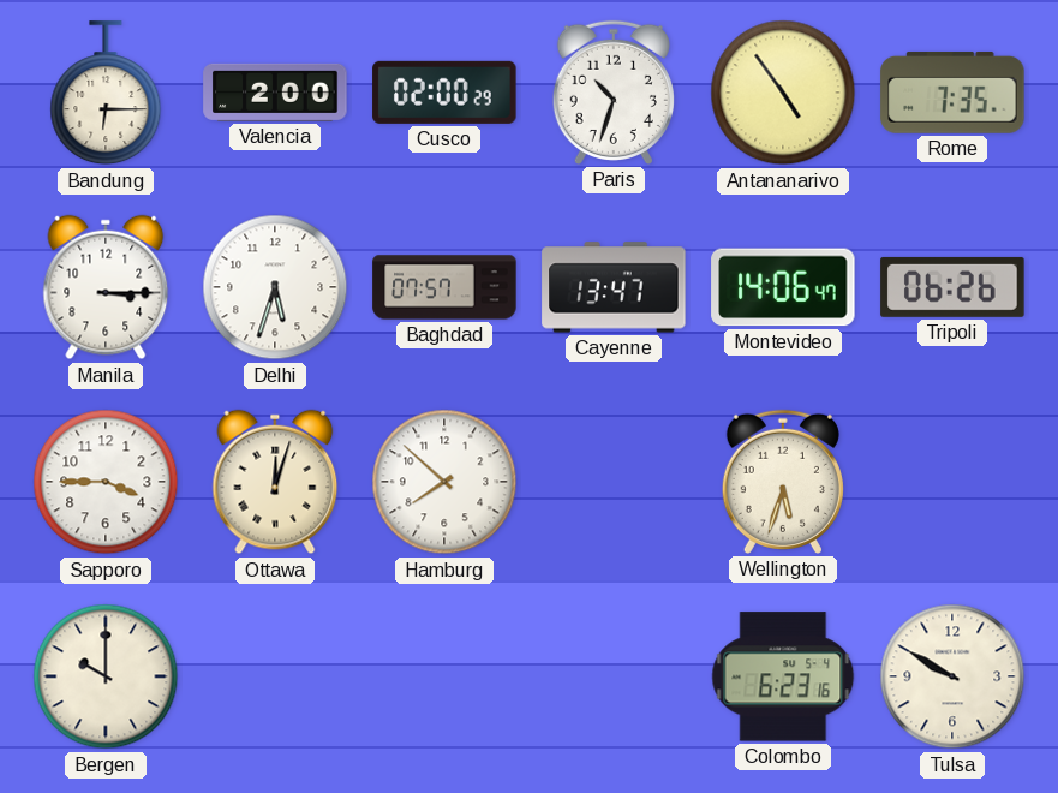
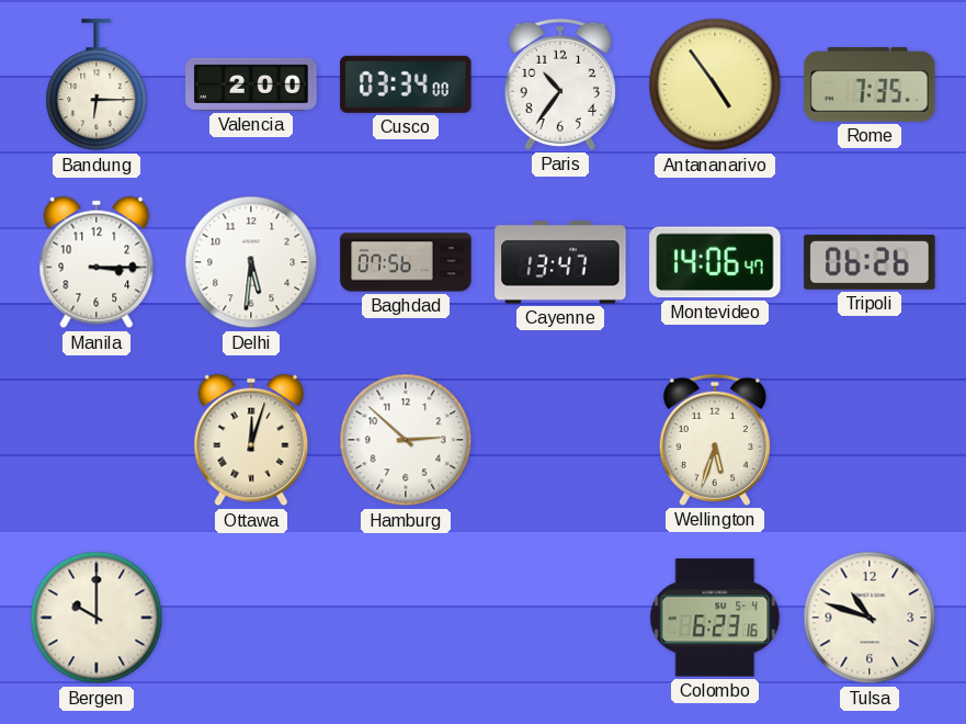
Cusco: 02:00 -> 03:34
Paris: 10:33 -> 10:36
Delhi: 5:33 -> 5:31
Baghdad: 07:57 -> 07:56
Sapporo: 3:45 -> none
Hamburg: 7:52 -> 2:52
Tulsa: 9:50 -> 10:48
